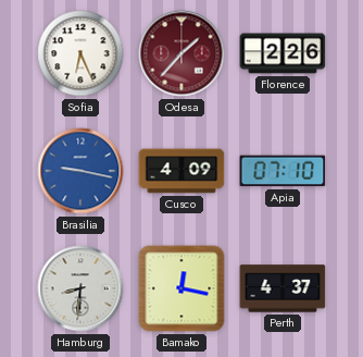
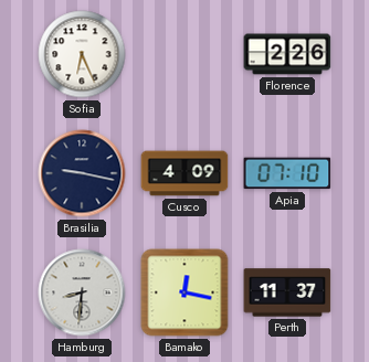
Odesa: 1:37 -> none
Brasilia dial: blue -> navy
Perth: 4:37 -> 11:37
